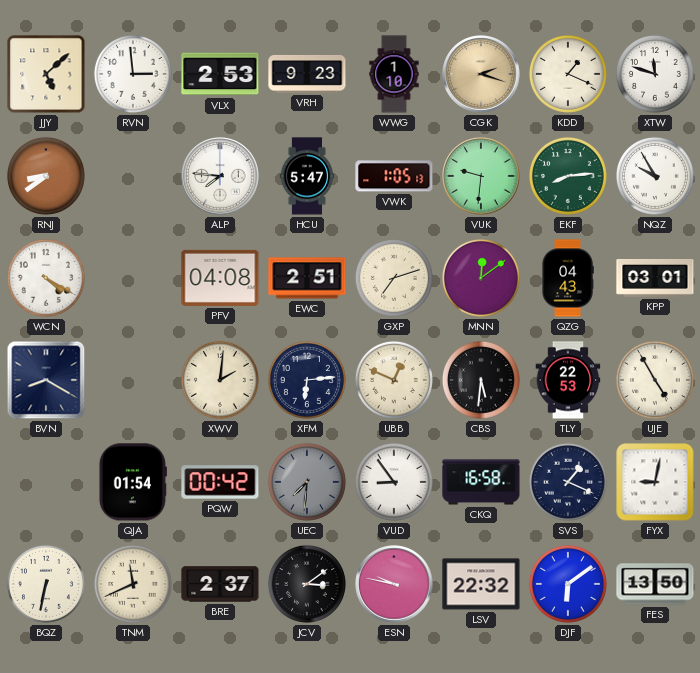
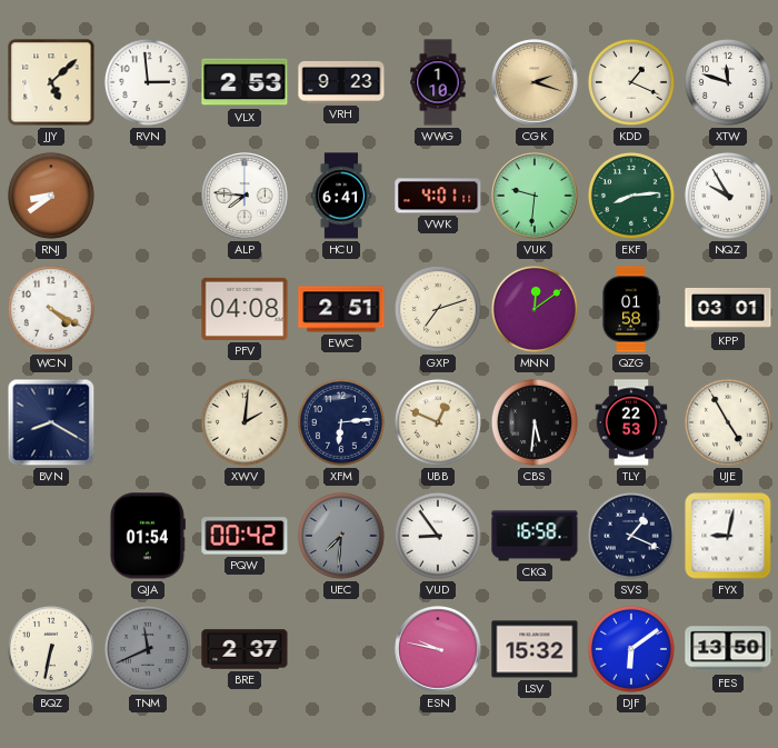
HCU: 5:47 -> 6:41
VWK: 1:05 -> 4:01
QZG: 04:43 -> 01:58
TNM dial: cream -> grey
JCV: 3:09 -> none
LSV: 22:32 -> 15:32
